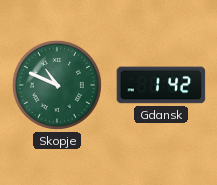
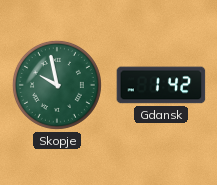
Skopje: 10:49 -> 9:58
